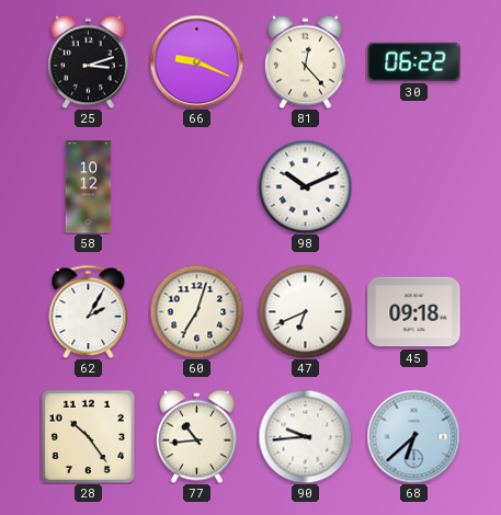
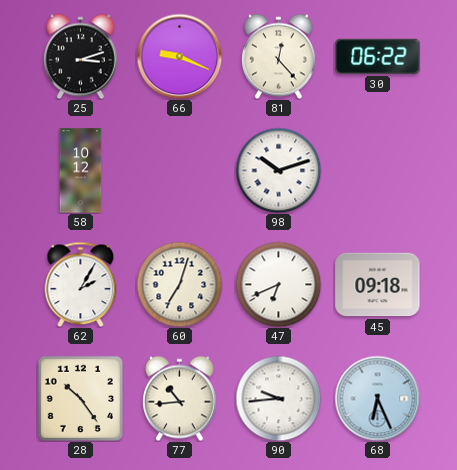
98: 10:11 -> 10:12
68: 6:38 -> 6:26
